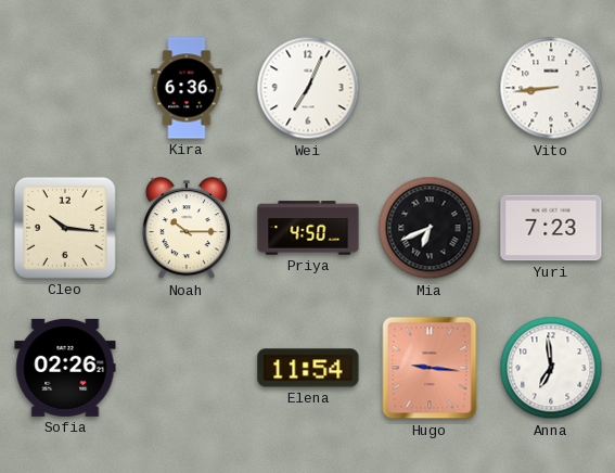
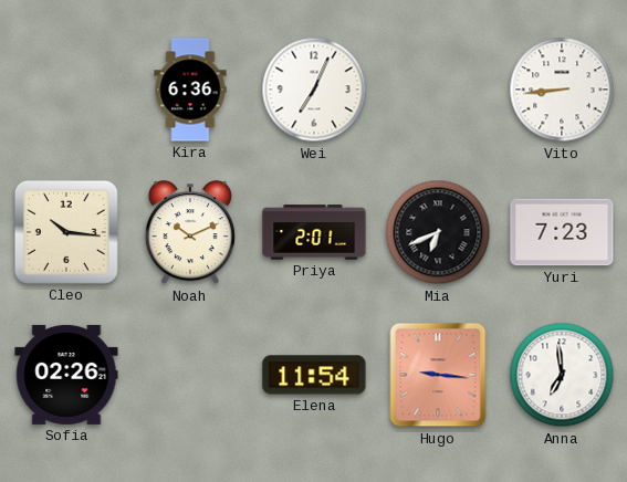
Noah: 10:15 -> 10:11
Priya: 4:50 -> 2:01
